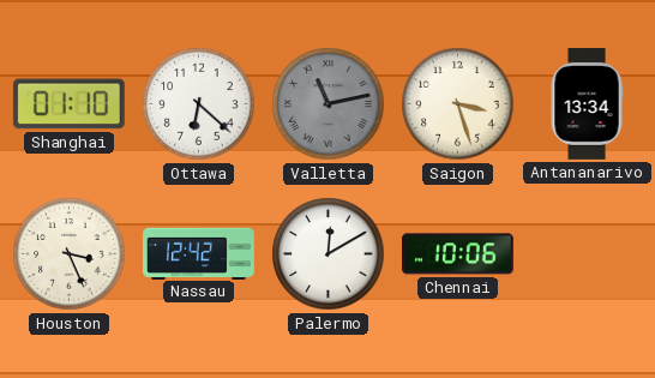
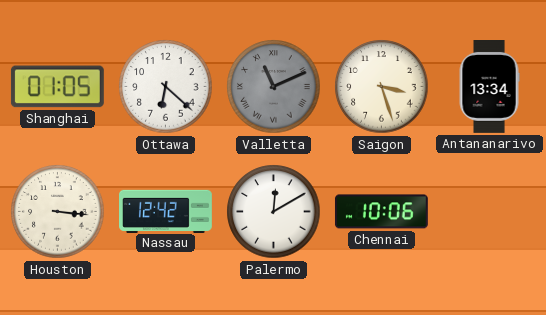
Shanghai: 01:10 -> 01:05
Valletta: 11:13 -> 11:11
Houston: 3:26 -> 3:16
